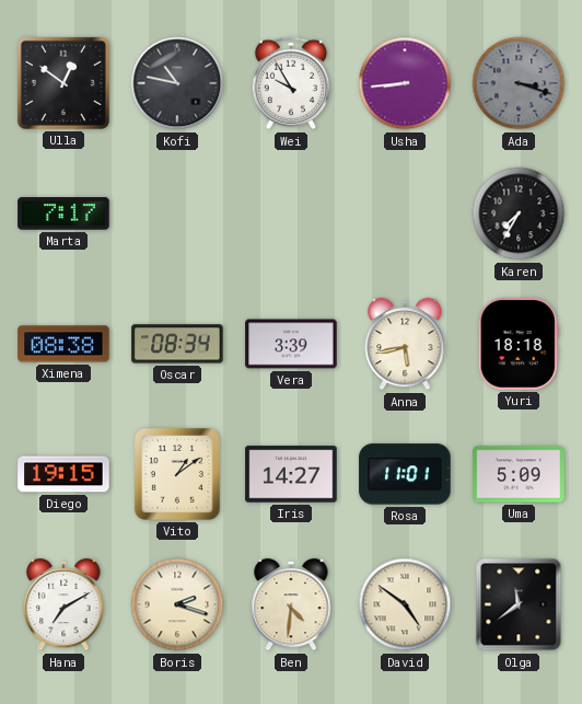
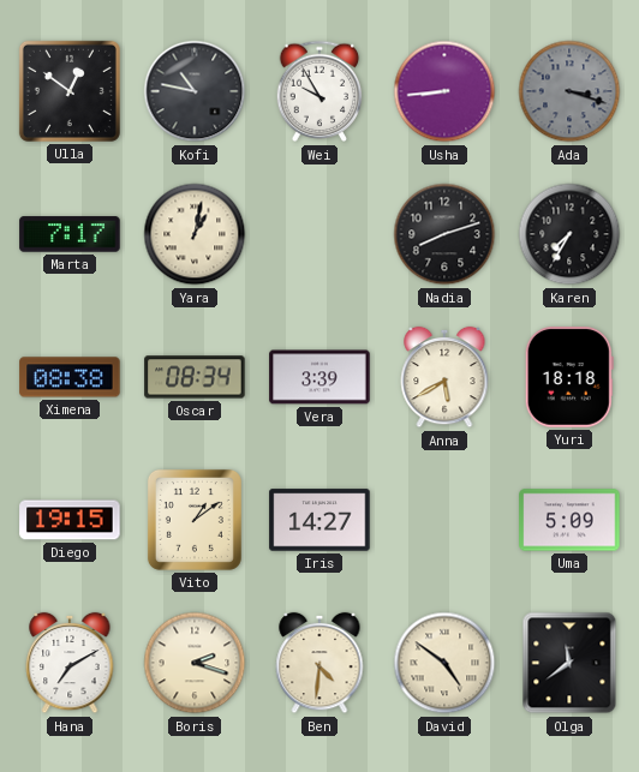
Yara: none -> 1:02
Nadia: none -> 8:12
Anna: 5:43 -> 5:40
Rosa: 11:01 -> none
